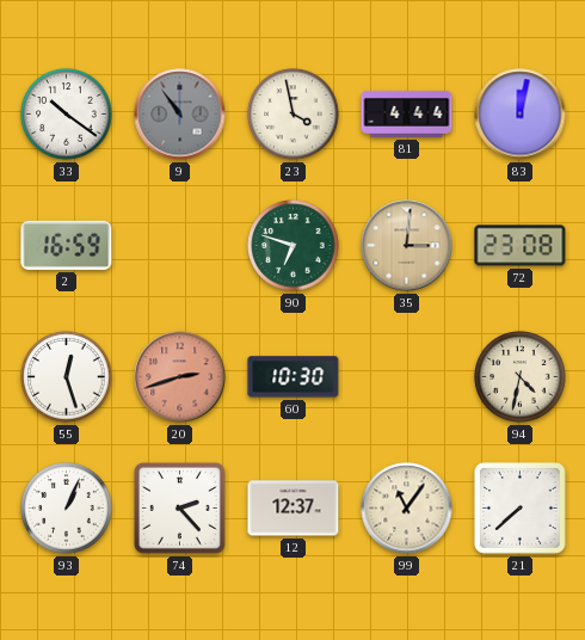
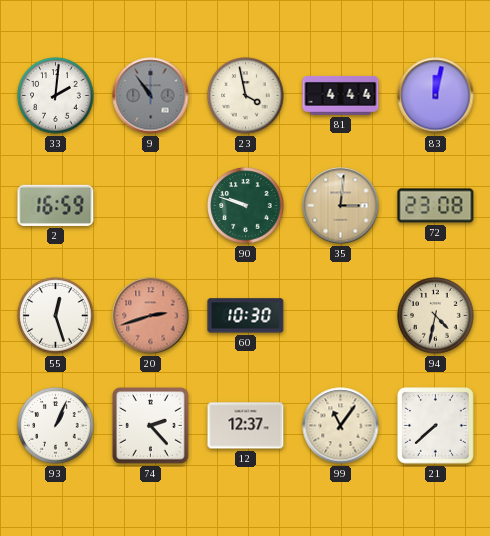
33: 10:21 -> 2:01
90: 6:48 -> 9:48
